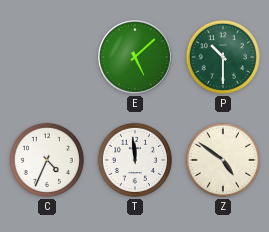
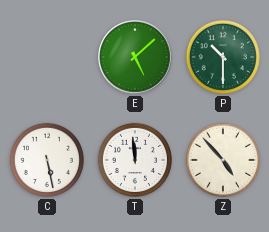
C: 4:34 -> 5:28
Z: 4:51 -> 4:53
